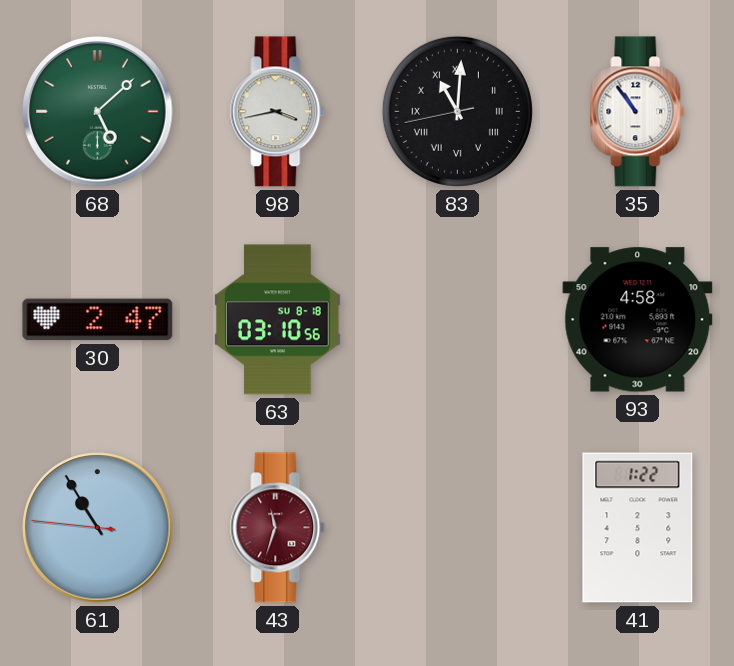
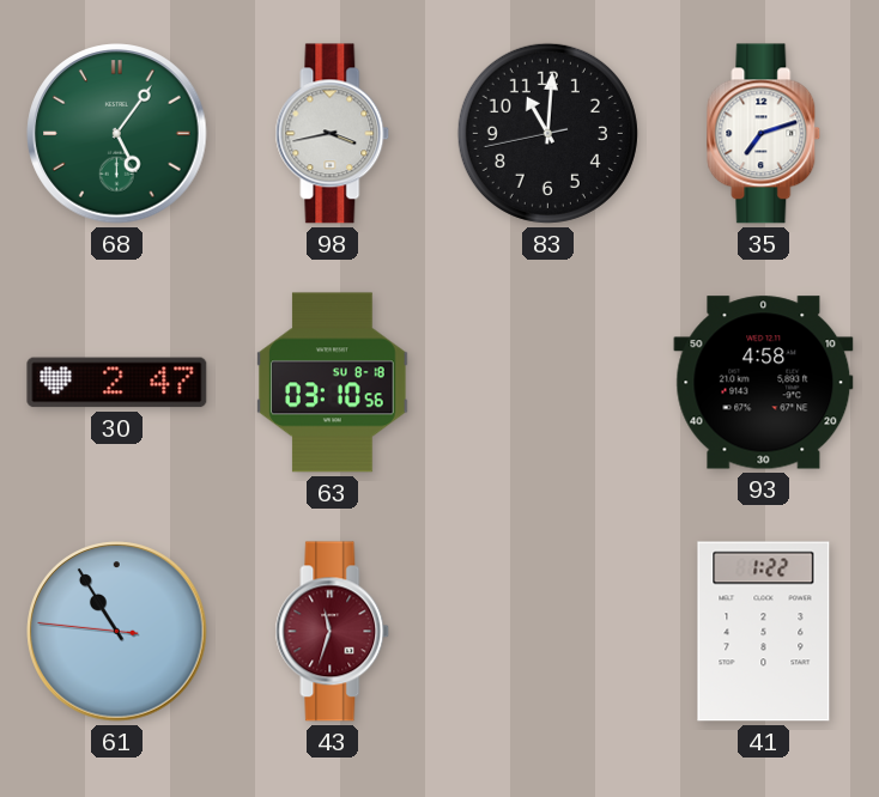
68: 5:08 -> 5:06
83 numerals: Roman -> Arabic
35: 10:54 -> 7:12
